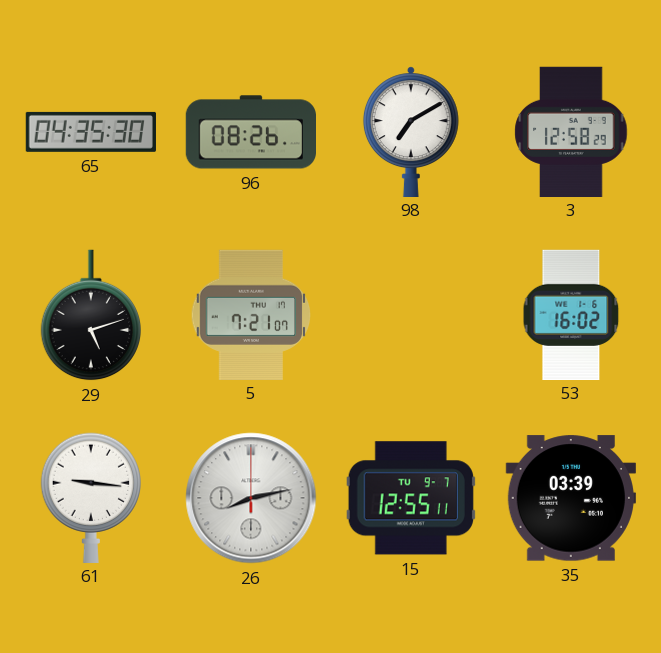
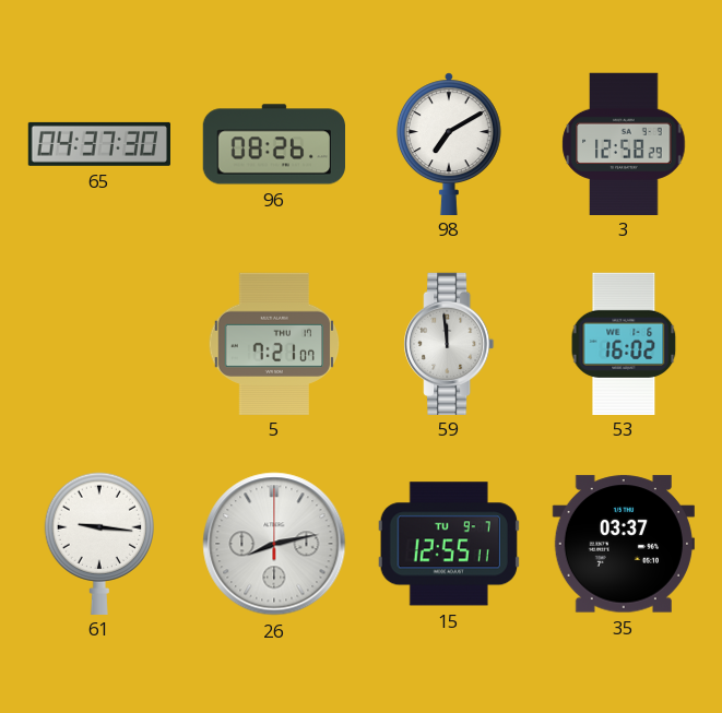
65: 04:35 -> 04:37
29: 5:12 -> none
59: none -> 11:59
35: 03:39 -> 03:37
